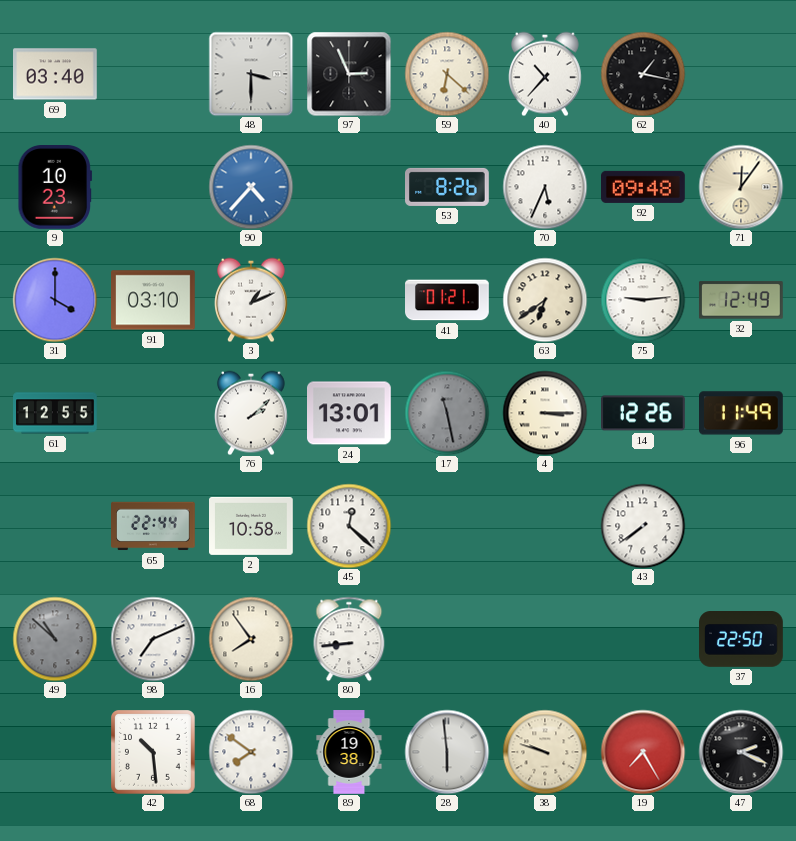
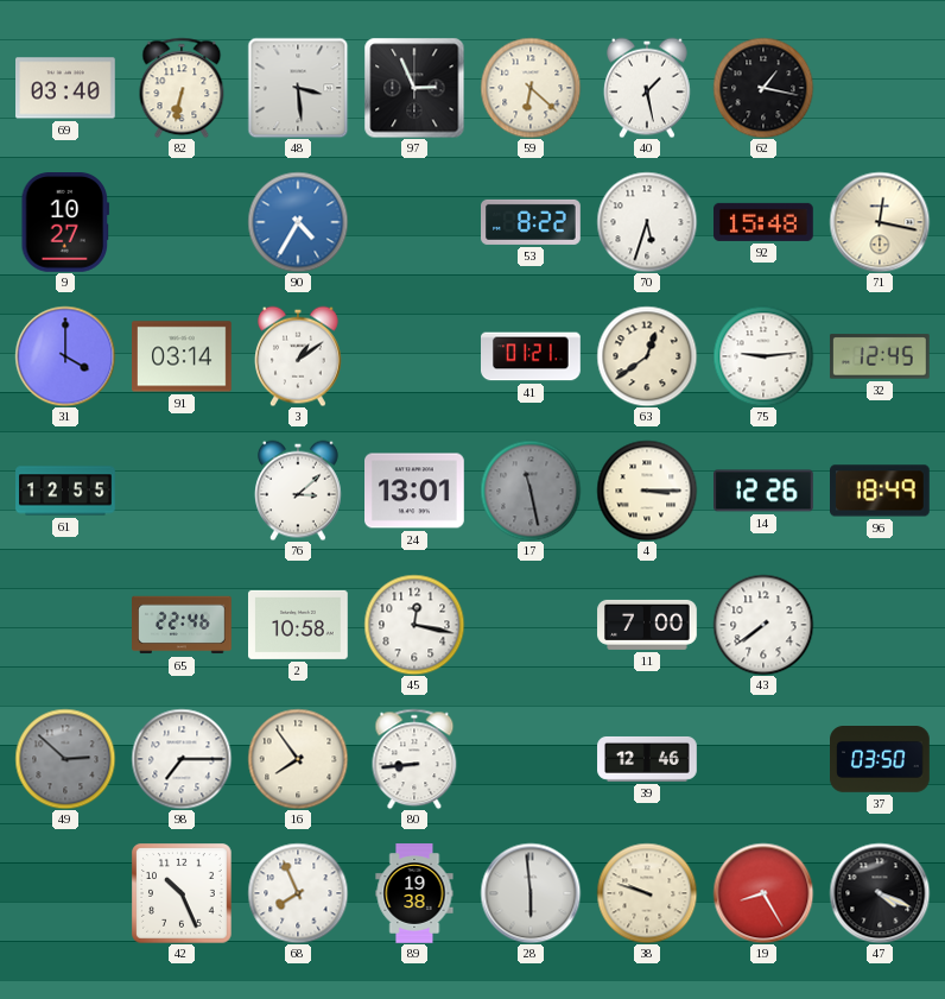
82: none -> 6:32
48: 3:30 -> 3:29
40: 10:37 -> 1:28
9: 10:23 -> 10:27
90: 4:37 -> 4:35
53: 8:26 -> 8:22
70: 5:34 -> 5:33
92: 09:48 -> 15:48
71: 12:06 -> 12:17
91: 03:10 -> 03:14
3: 1:11 -> 1:09
63: 6:39 -> 12:39
32: 12:49 -> 12:45
76: 2:08 -> 3:08
96: 11:49 -> 18:49
65: 22:44 -> 22:46
45: 12:22 -> 12:17
11: none -> 7:00
49: 10:52 -> 2:52
98: 7:11 -> 7:15
39: none -> 12:46
37: 22:50 -> 03:50
42: 10:29 -> 10:26
68: 7:51 -> 7:56
19: 7:25 -> 8:25
47: 2:19 -> 4:19
